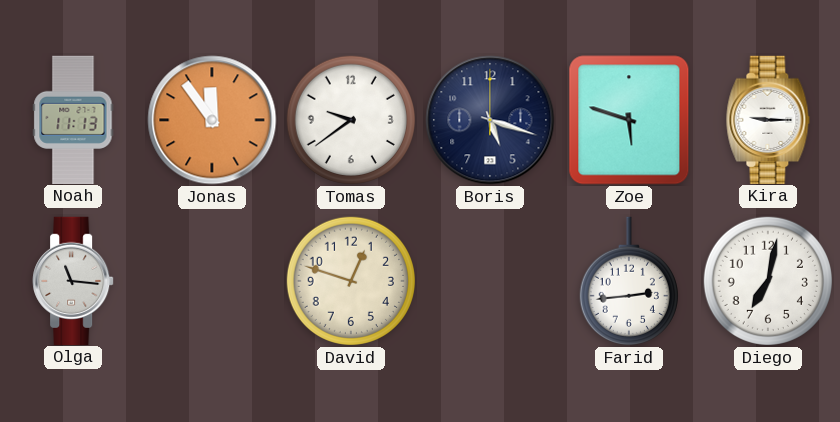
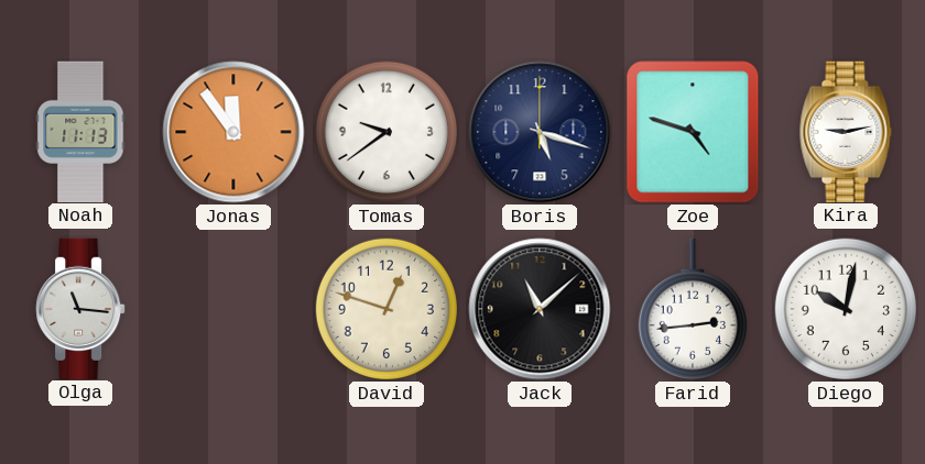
Zoe: 5:48 -> 4:48
Kira: 9:15 -> 9:13
Jack: none -> 11:08
Diego: 7:02 -> 10:02
